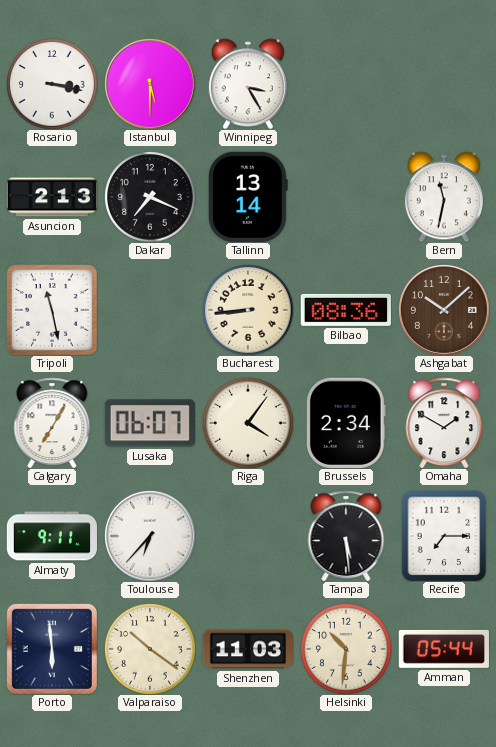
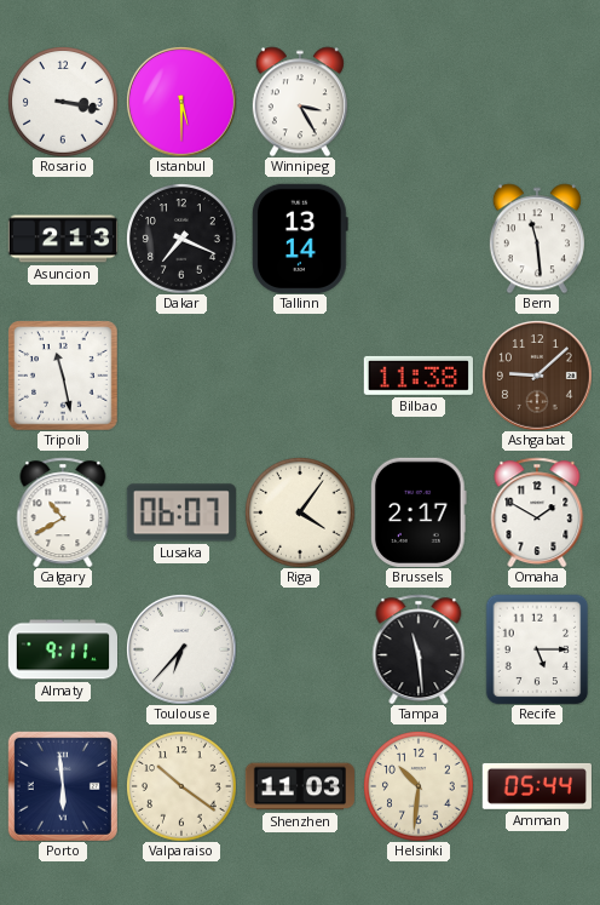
Bern: 11:32 -> 11:29
Bucharest: 8:44 -> none
Bilbao: 08:36 -> 11:38
Ashgabat: 10:08 -> 9:08
Calgary: 7:05 -> 10:40
Brussels: 2:34 -> 2:17
Tampa: 5:29 -> 11:29
Recife: 7:15 -> 5:15
